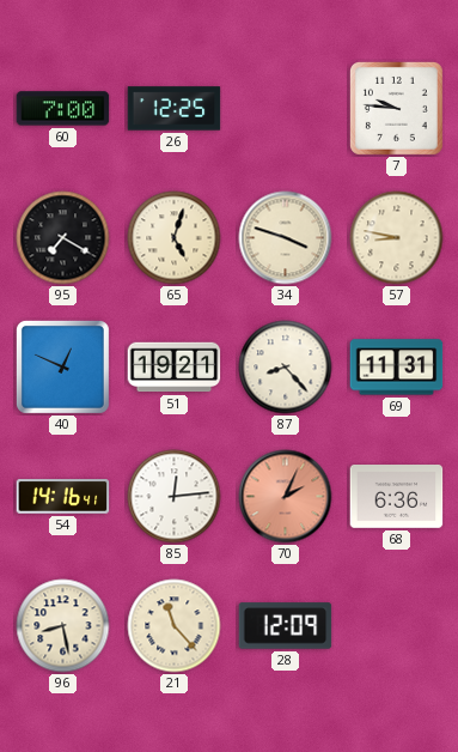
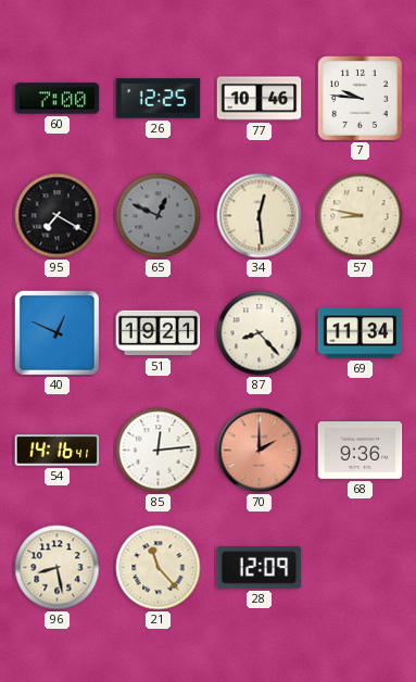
77: none -> 10:46
65: 5:03 -> 12:49
65 dial: cream -> grey
34: 3:48 -> 12:29
69: 11:31 -> 11:34
70: 2:04 -> 2:00
68: 6:36 -> 9:36
